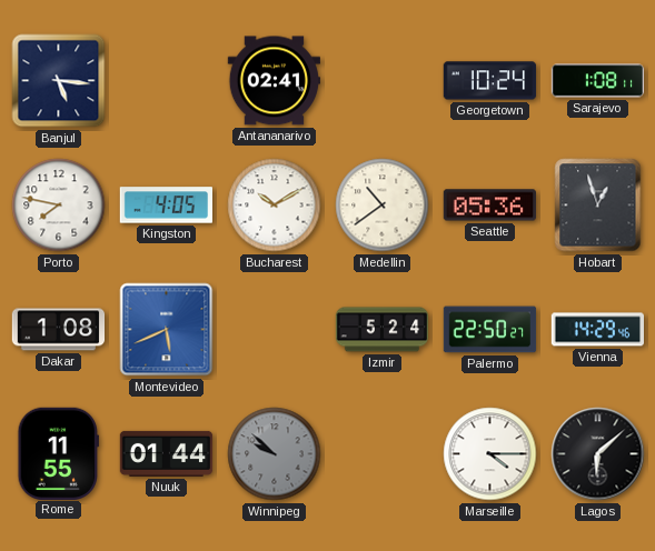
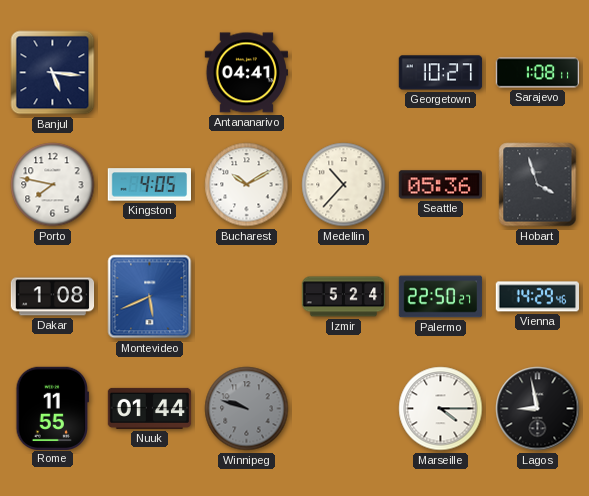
Antananarivo: 02:41 -> 04:41
Georgetown: 10:24 -> 10:27
Medellin: 10:39 -> 10:37
Hobart: 12:57 -> 3:57
Winnipeg: 9:52 -> 9:48
Lagos: 6:08 -> 8:58
